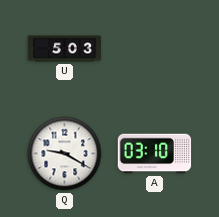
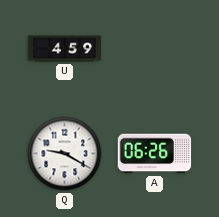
U: 5:03 -> 4:59
A: 03:10 -> 06:26
